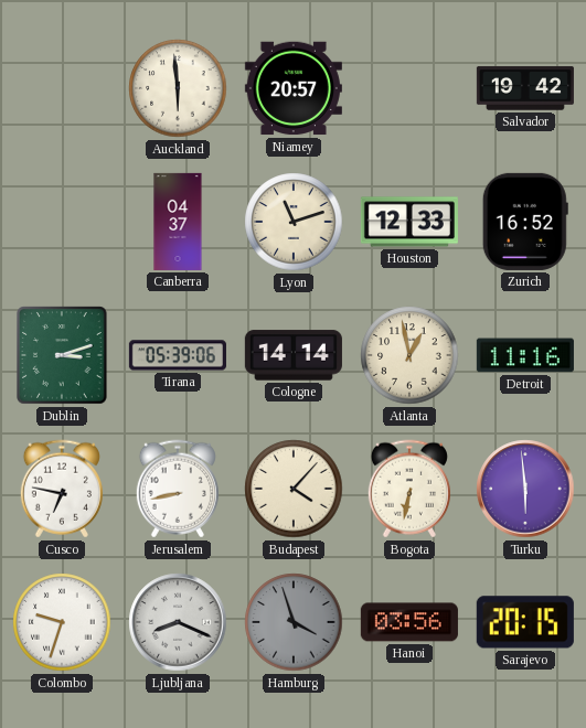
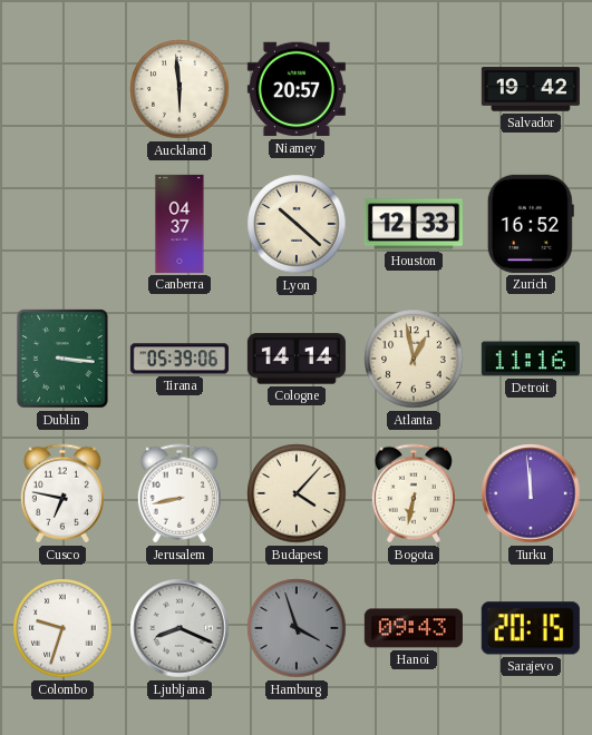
Lyon: 11:12 -> 10:22
Dublin: 3:12 -> 3:16
Turku: 5:59 -> 11:59
Hanoi: 03:56 -> 09:43
